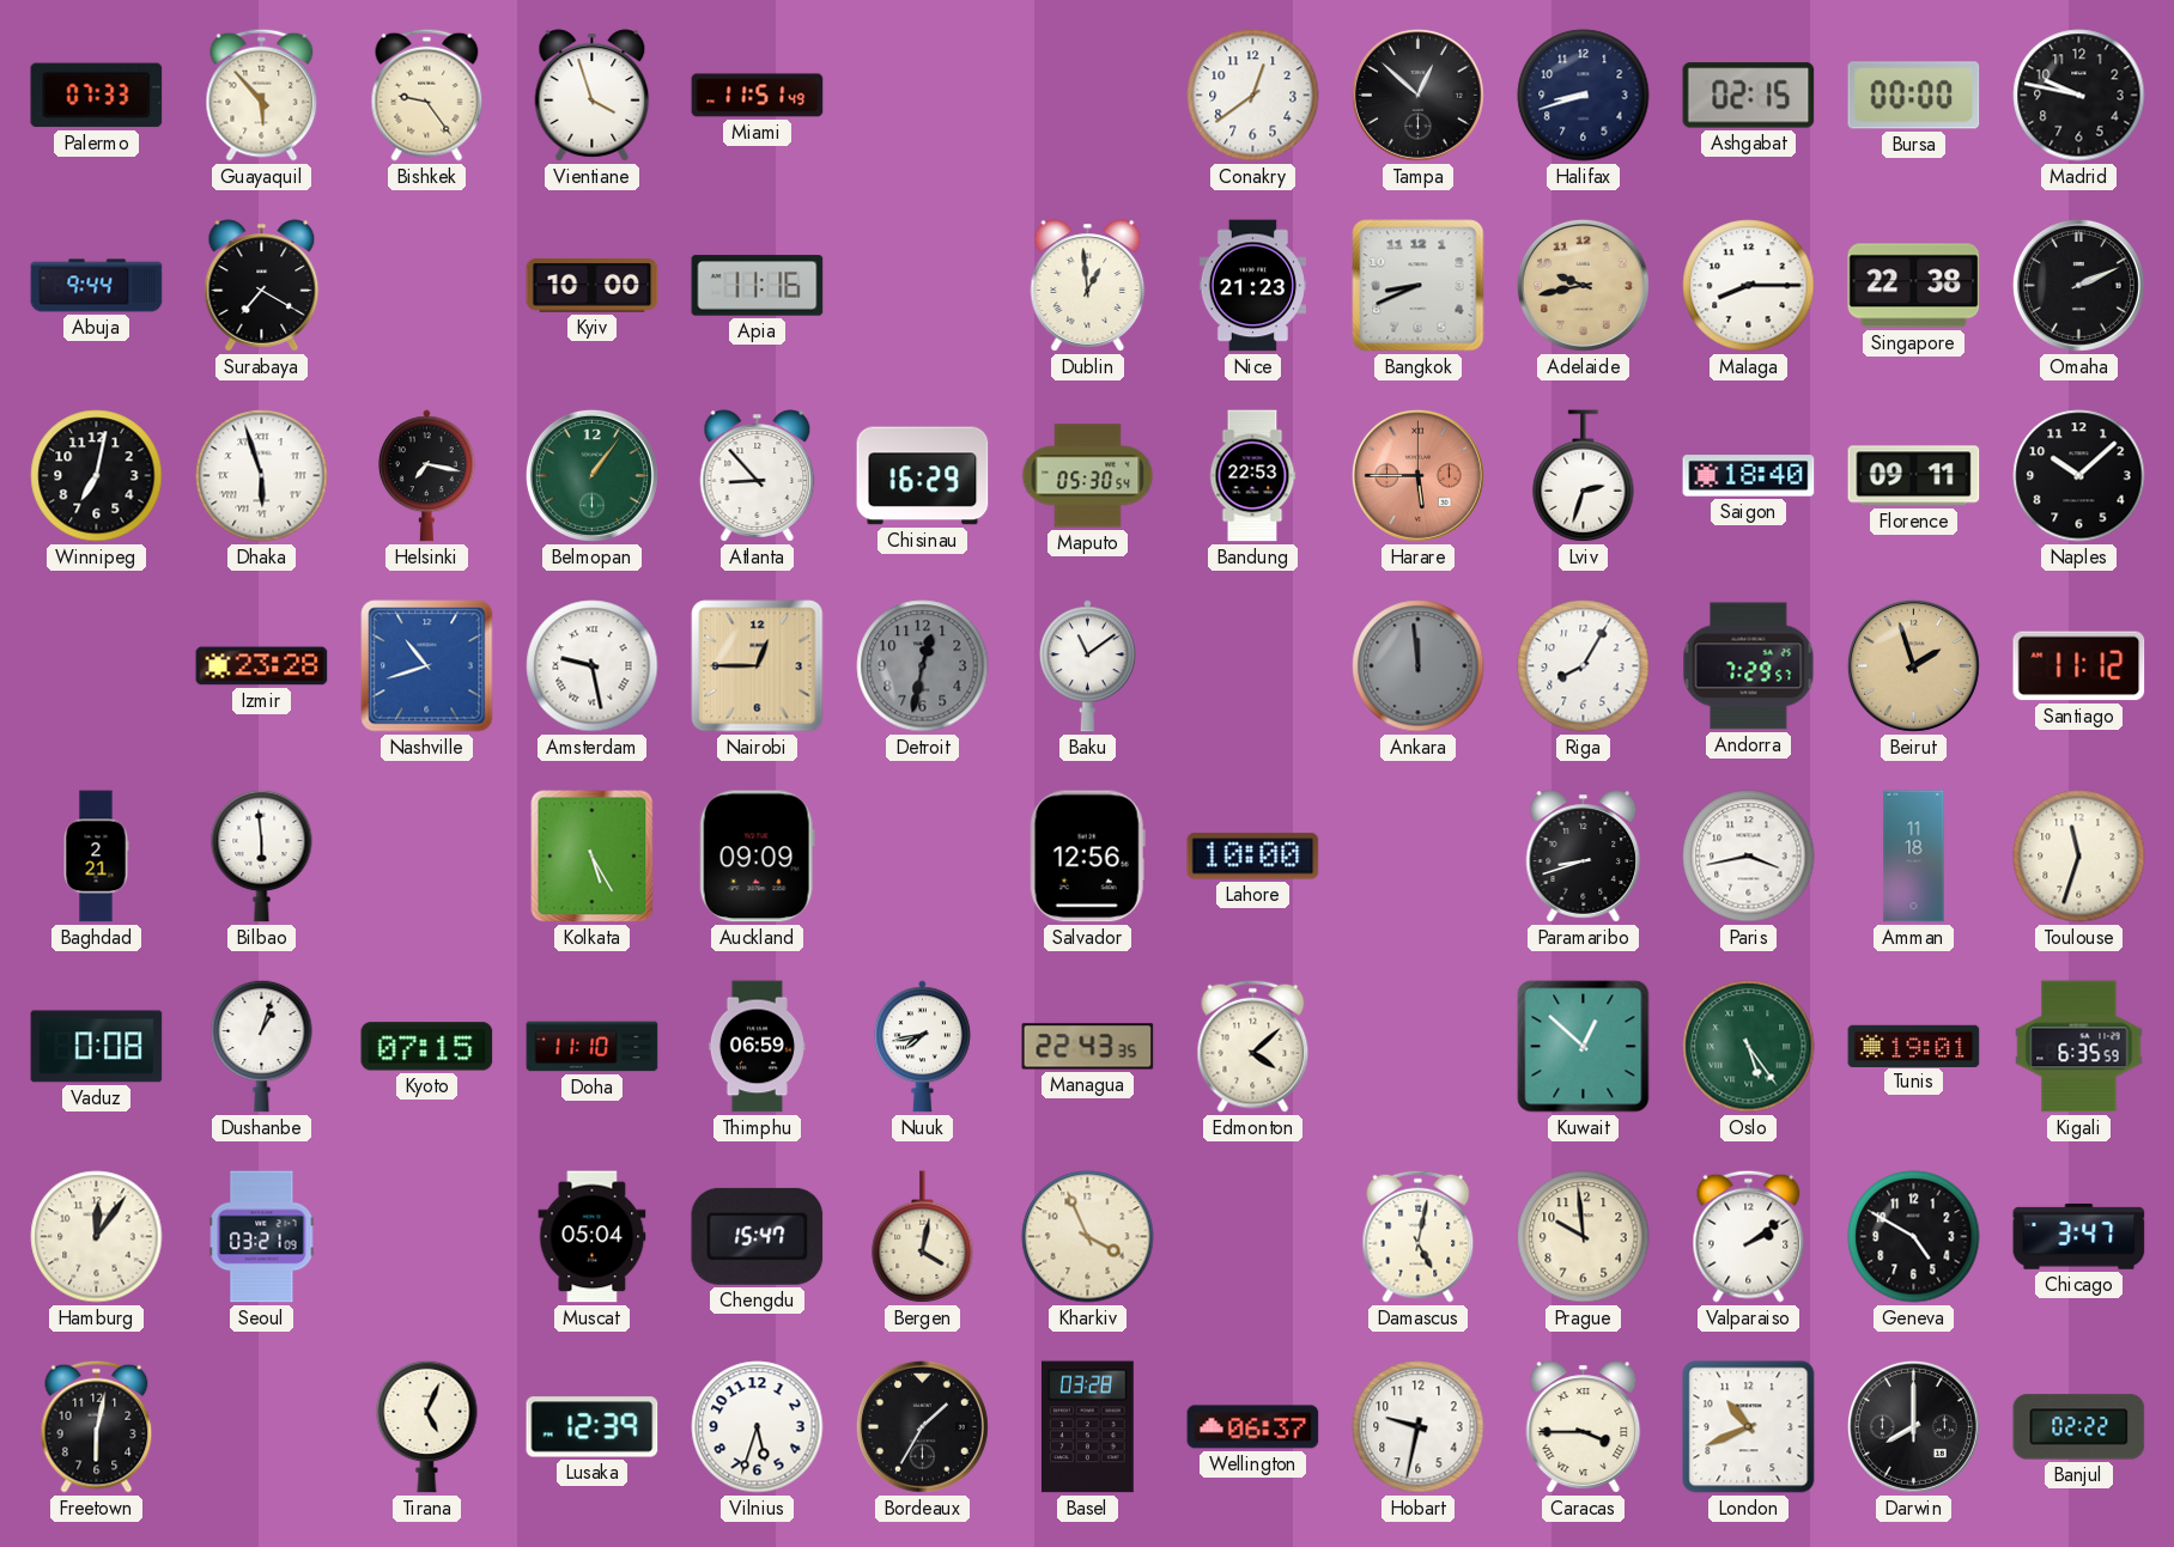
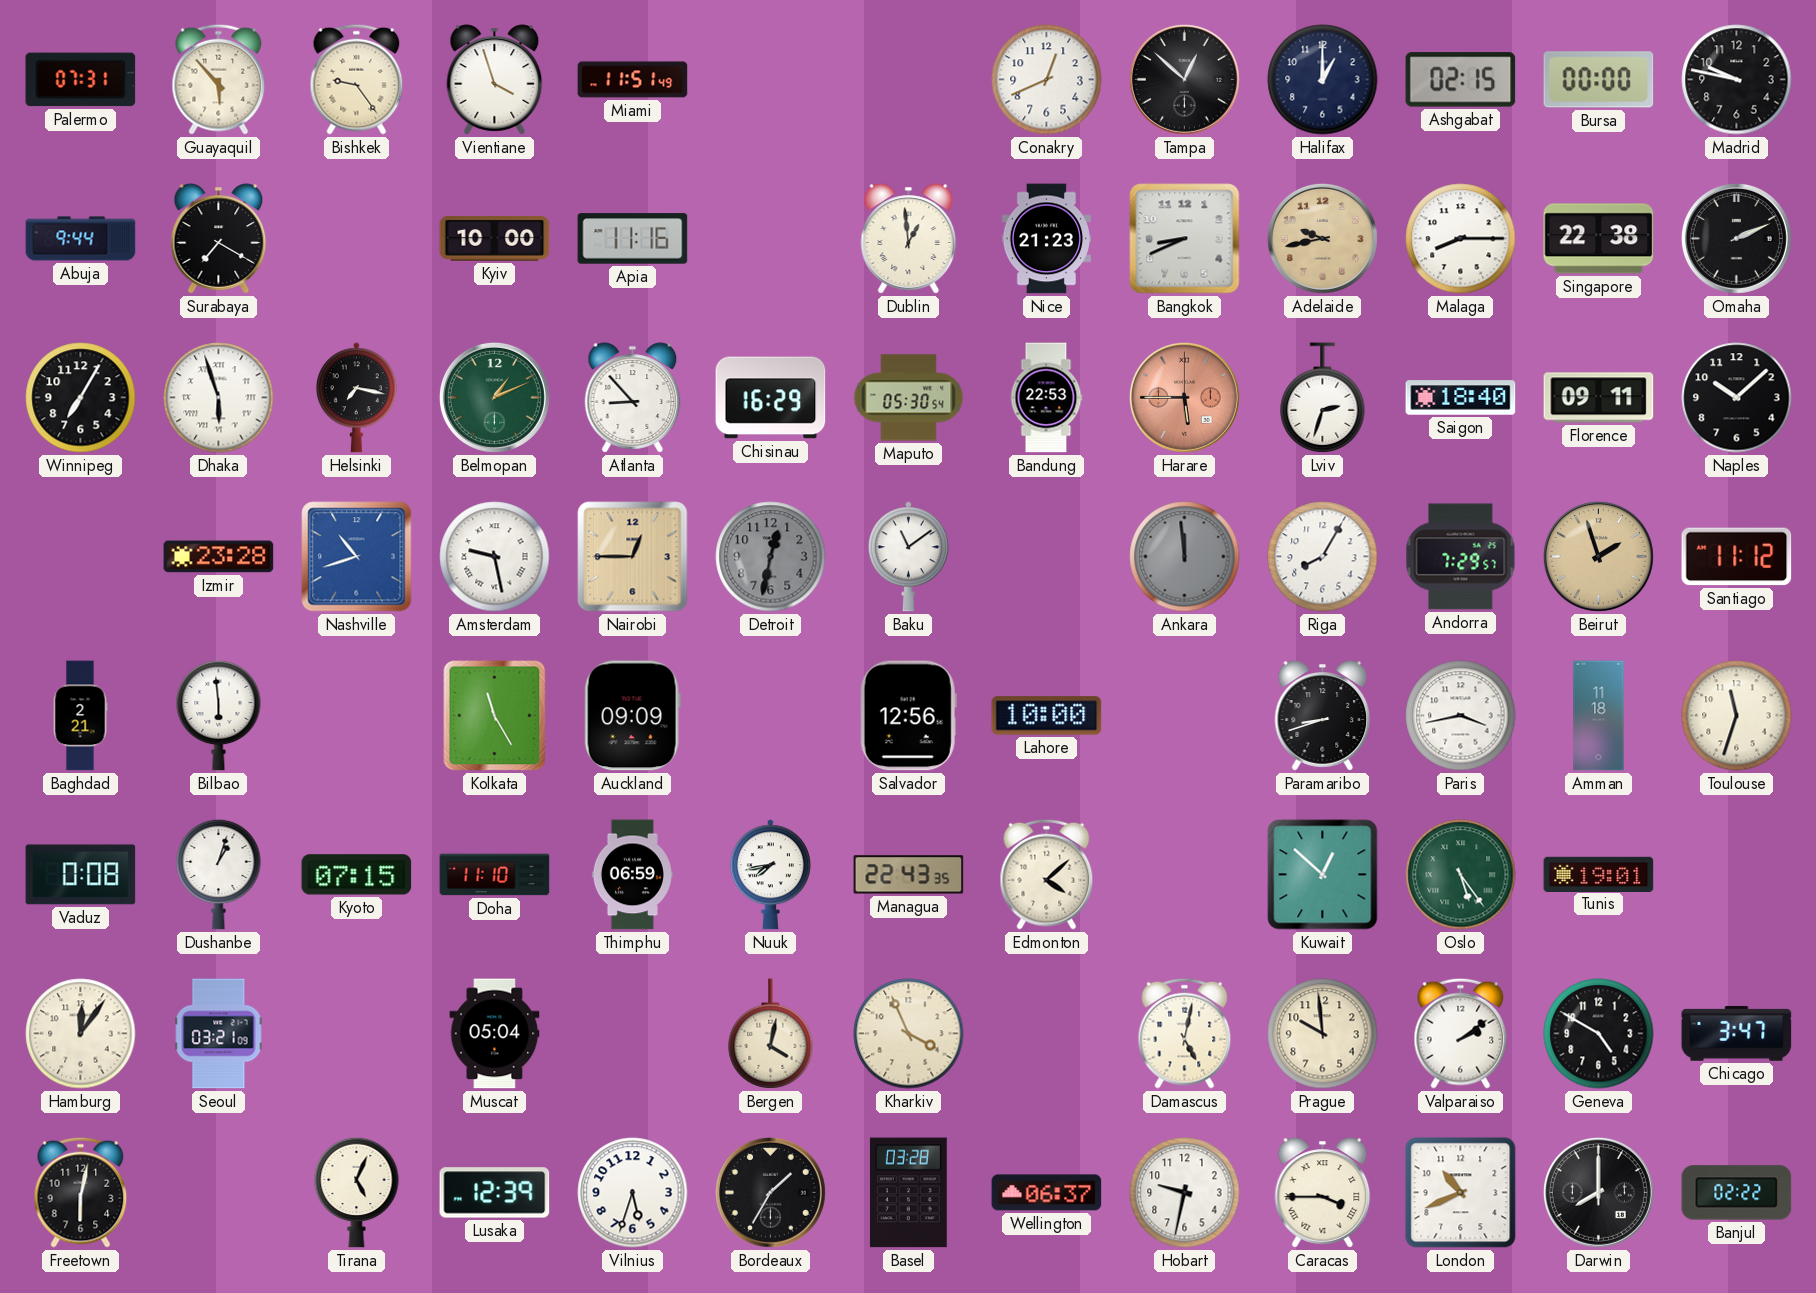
Palermo: 07:33 -> 07:31
Conakry: 12:39 -> 12:41
Halifax: 8:42 -> 1:00
Winnipeg: 7:02 -> 7:05
Belmopan: 1:06 -> 1:11
Kolkata: 5:25 -> 11:25
Kigali: 6:35 -> none
Chengdu: 15:47 -> none
